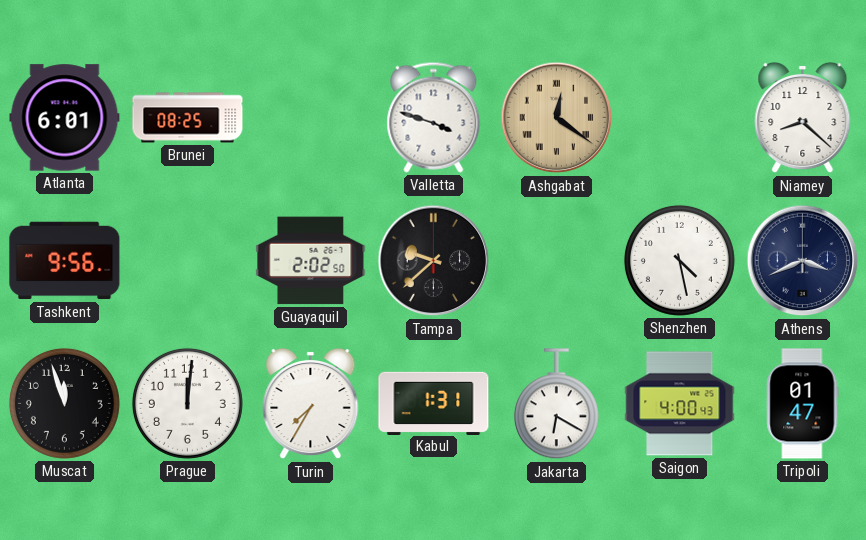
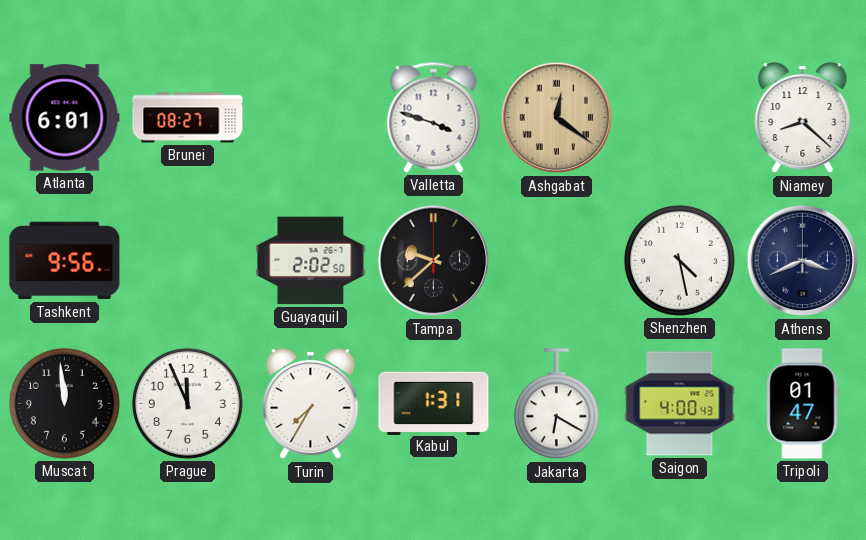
Brunei: 08:25 -> 08:27
Muscat: 11:57 -> 11:59
Prague: 12:01 -> 11:56
